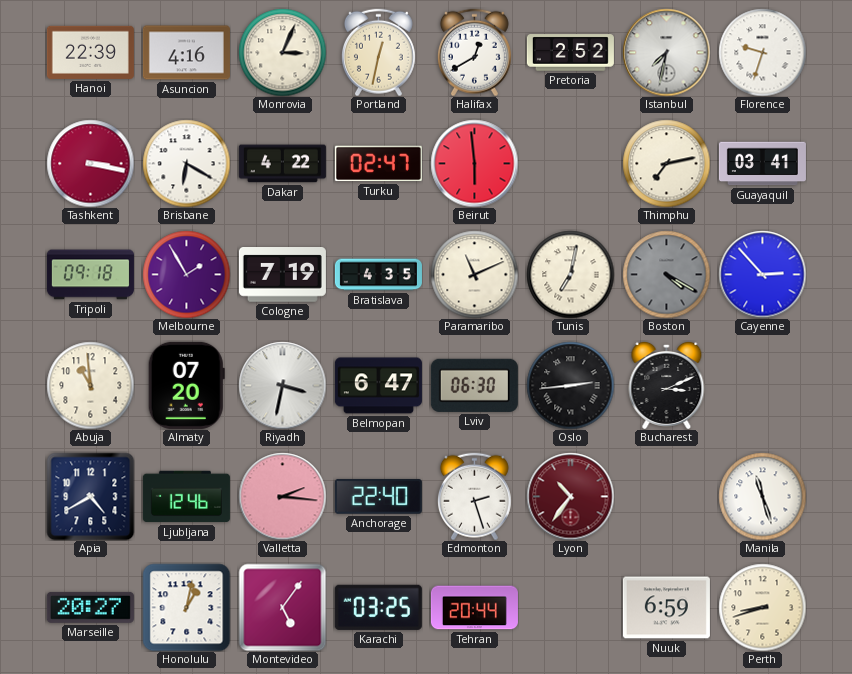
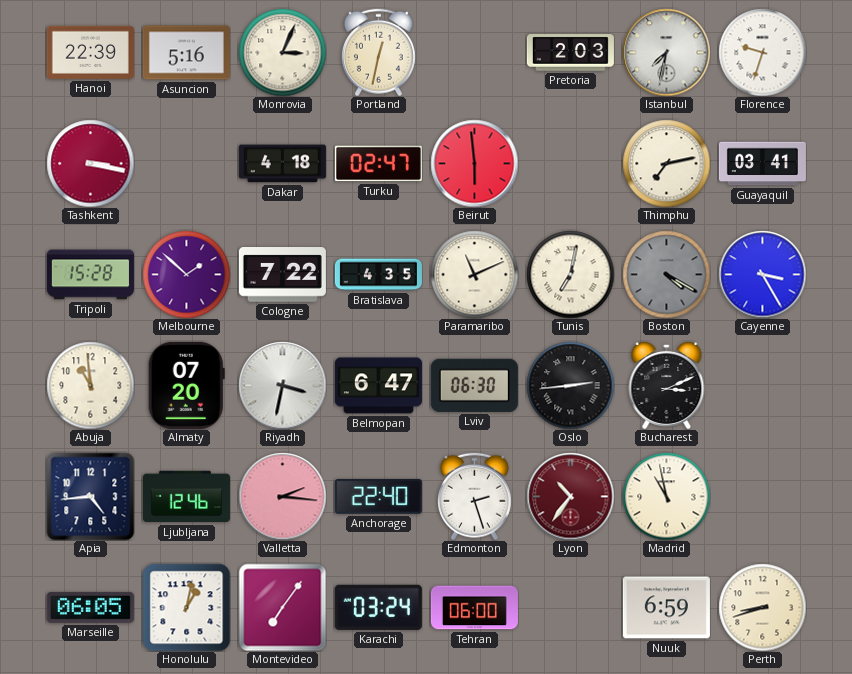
Asuncion: 4:16 -> 5:16
Halifax: 12:40 -> none
Pretoria: 2:52 -> 2:03
Brisbane: 6:20 -> none
Dakar: 4:22 -> 4:18
Tripoli: 09:18 -> 15:28
Melbourne: 1:55 -> 1:52
Cologne: 7:19 -> 7:22
Cayenne: 2:53 -> 3:25
Apia: 4:40 -> 4:44
Madrid: none -> 10:58
Manila: 11:27 -> none
Marseille: 20:27 -> 06:05
Montevideo: 5:06 -> 7:06
Karachi: 03:25 -> 03:24
Tehran: 20:44 -> 06:00
